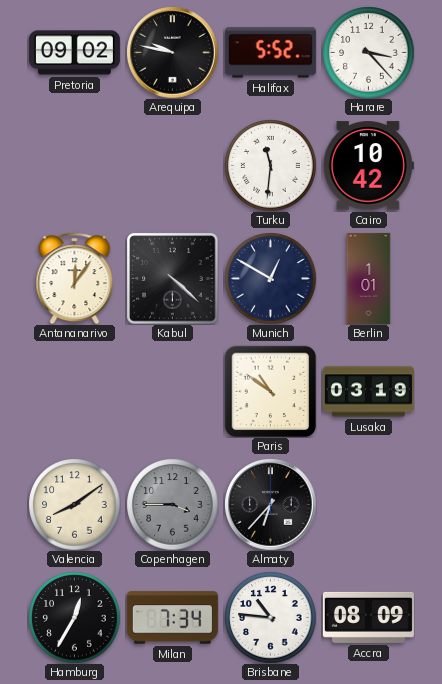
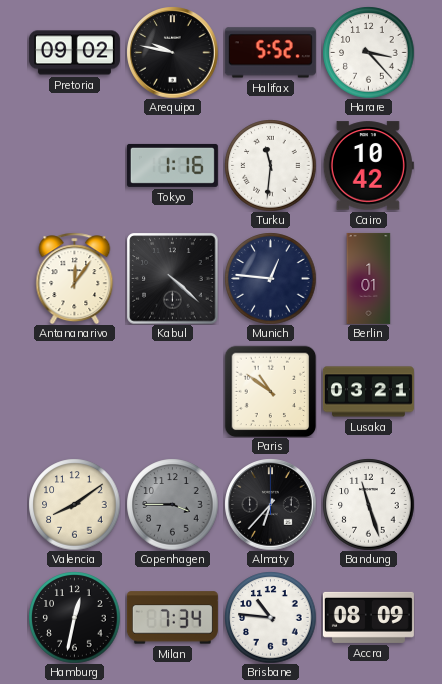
Tokyo: none -> 1:16
Munich: 12:50 -> 12:46
Lusaka: 03:19 -> 03:21
Bandung: none -> 11:27
Hamburg: 12:35 -> 12:32
